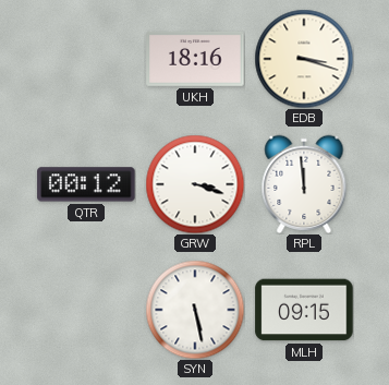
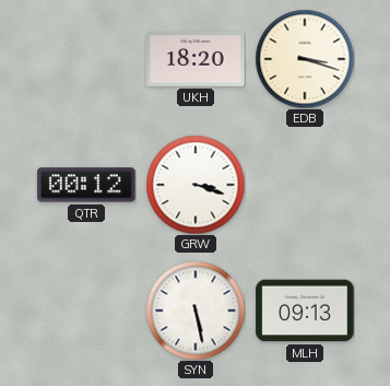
UKH: 18:16 -> 18:20
RPL: 11:59 -> none
MLH: 09:15 -> 09:13
